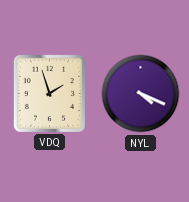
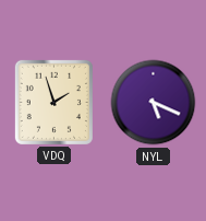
NYL: 4:19 -> 5:19
